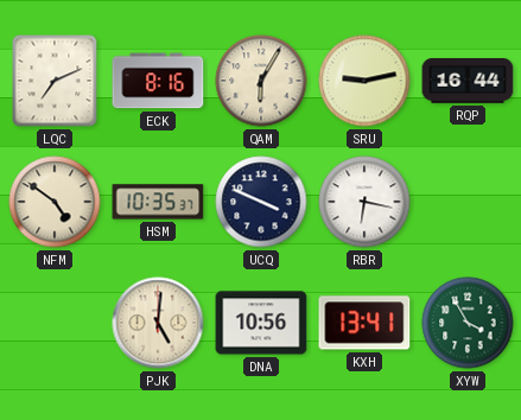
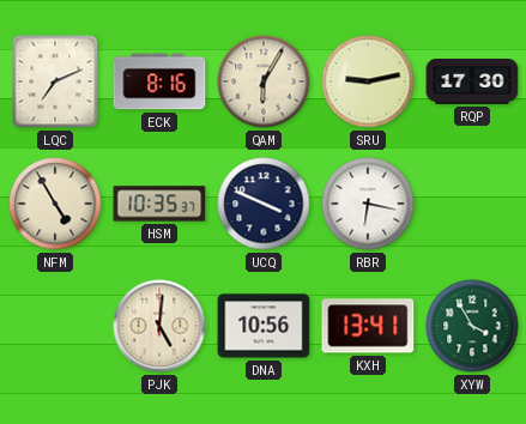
RQP: 16:44 -> 17:30
NFM: 4:51 -> 4:55
